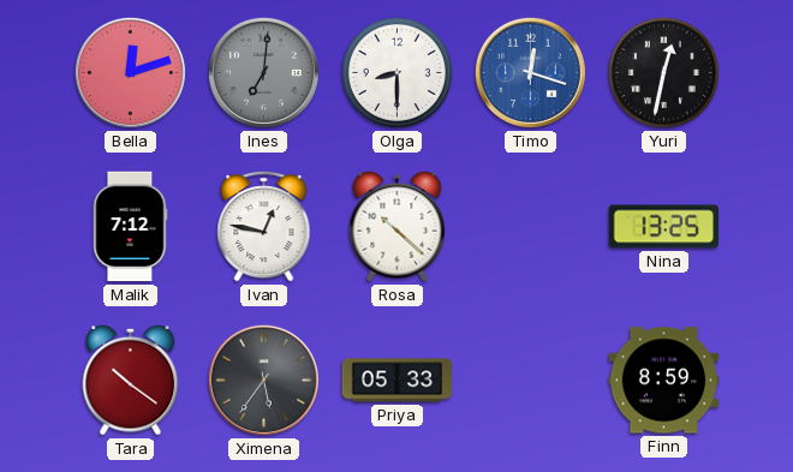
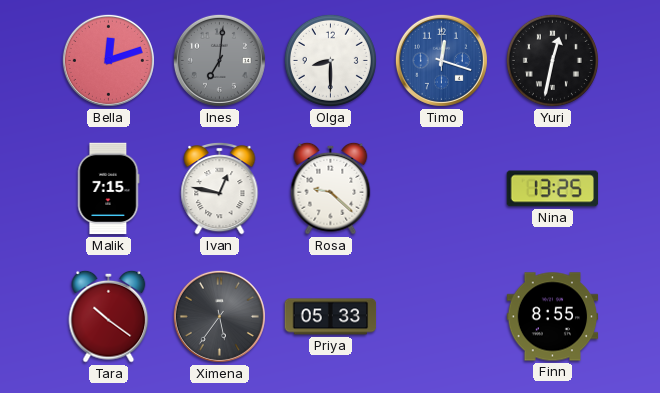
Malik: 7:12 -> 7:15
Rosa: 10:22 -> 9:22
Finn: 8:59 -> 8:55
